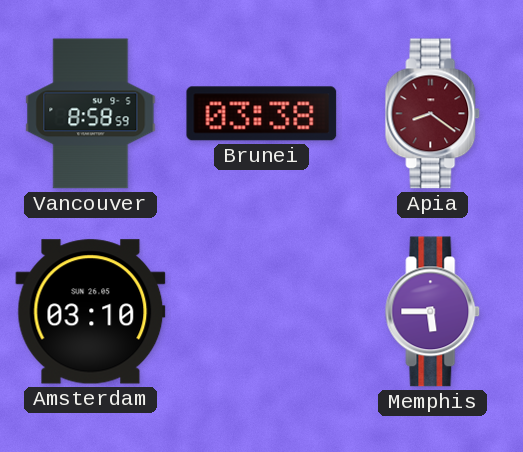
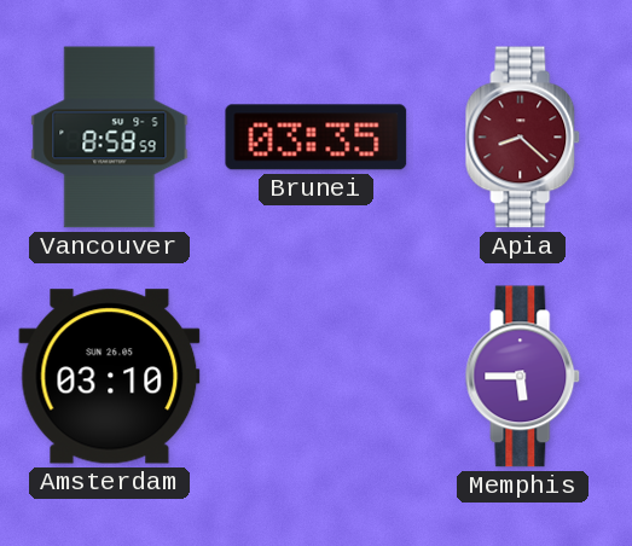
Brunei: 03:38 -> 03:35
Apia: 8:21 -> 8:22
